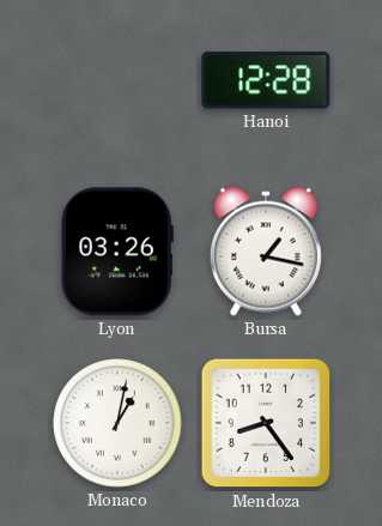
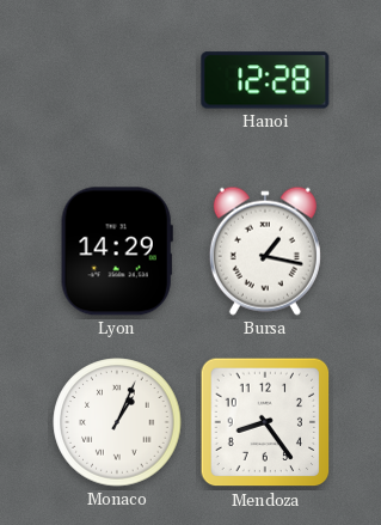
Lyon: 03:26 -> 14:29
Monaco: 1:02 -> 1:04
